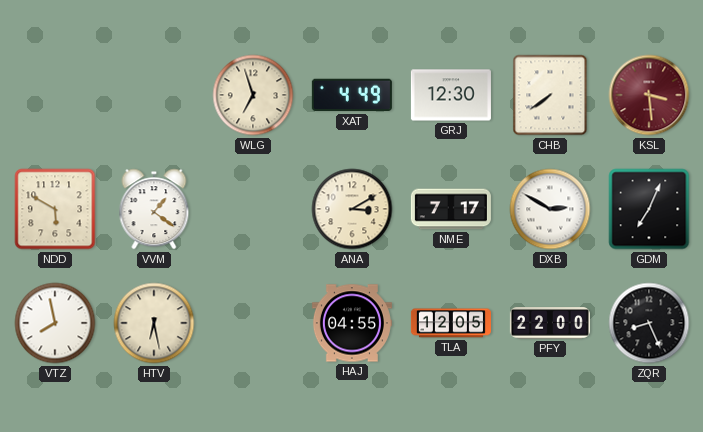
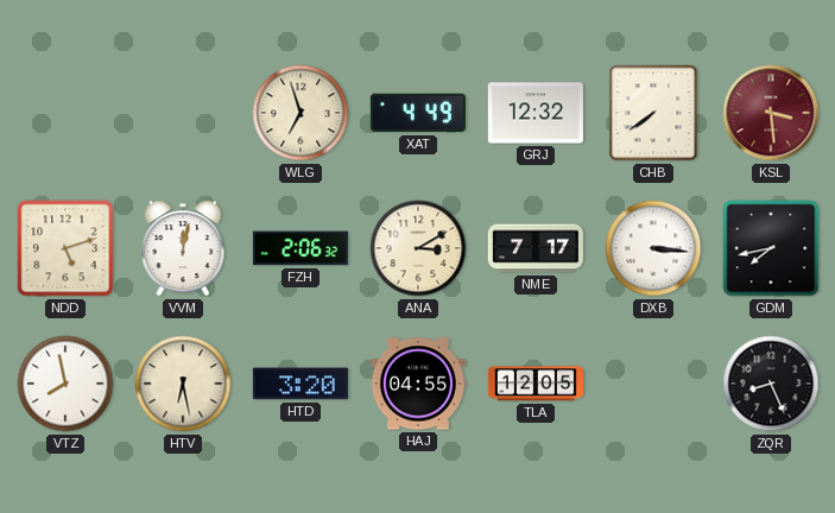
GRJ: 12:30 -> 12:32
NDD: 5:50 -> 5:12
VVM: 1:21 -> 12:02
FZH: none -> 2:06
DXB: 2:50 -> 3:16
GDM: 7:04 -> 7:43
HTD: none -> 3:20
PFY: 22:00 -> none
